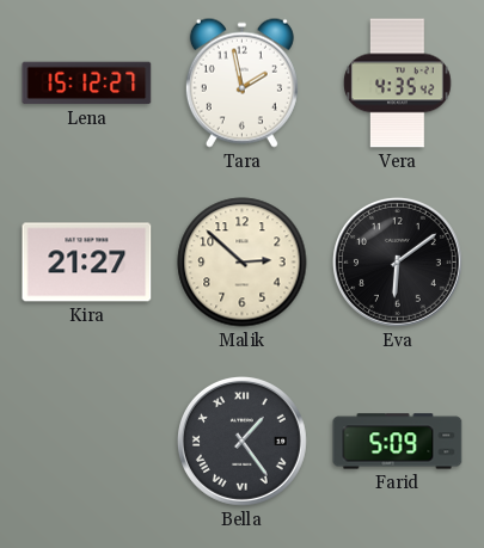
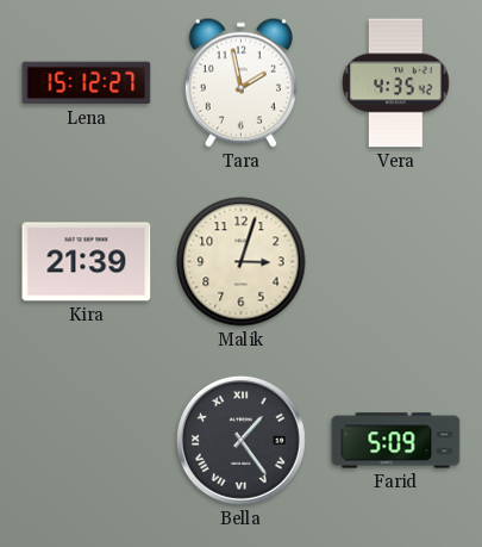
Kira: 21:27 -> 21:39
Malik: 2:52 -> 3:03
Eva: 6:09 -> none
